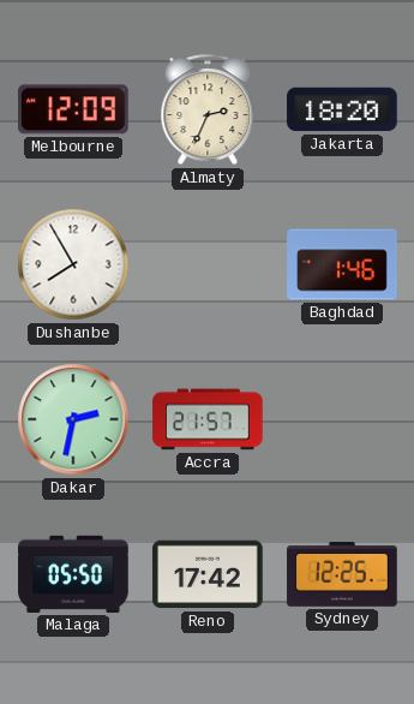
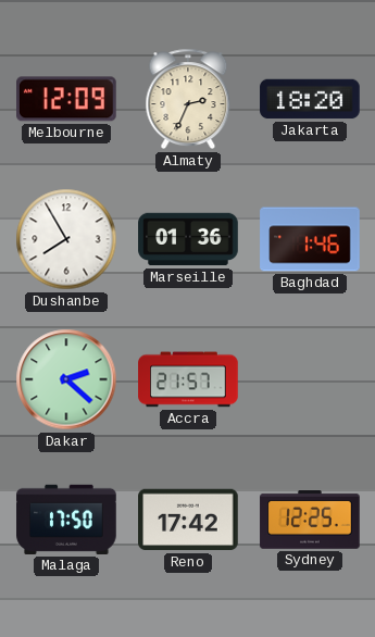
Marseille: none -> 01:36
Dakar: 2:32 -> 2:22
Malaga: 05:50 -> 17:50
